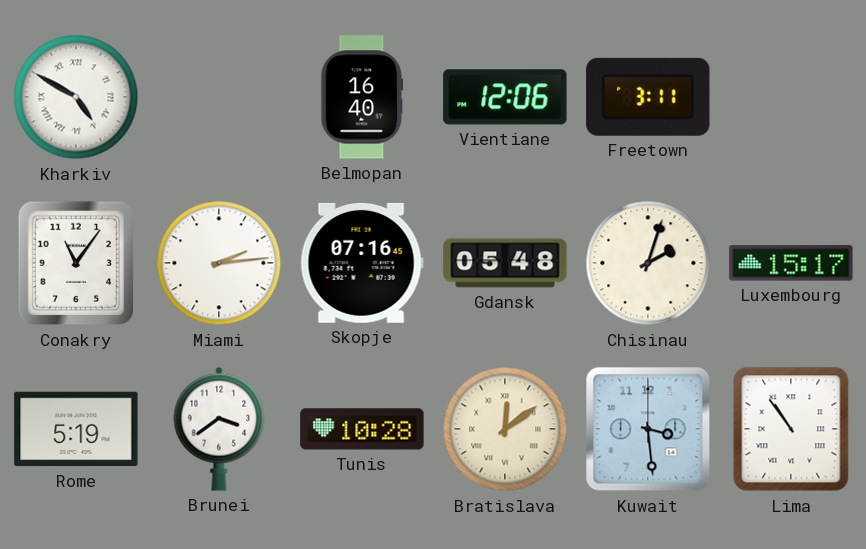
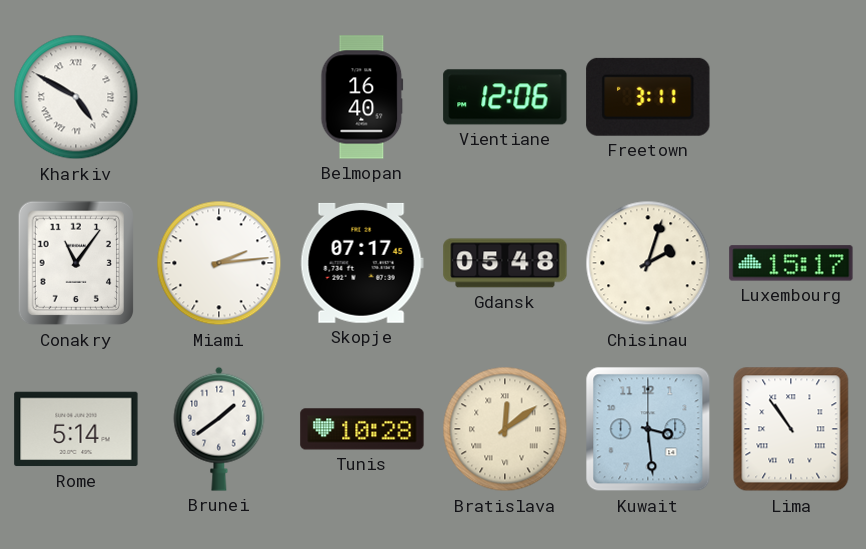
Skopje: 07:16 -> 07:17
Rome: 5:19 -> 5:14
Brunei: 3:39 -> 1:39
